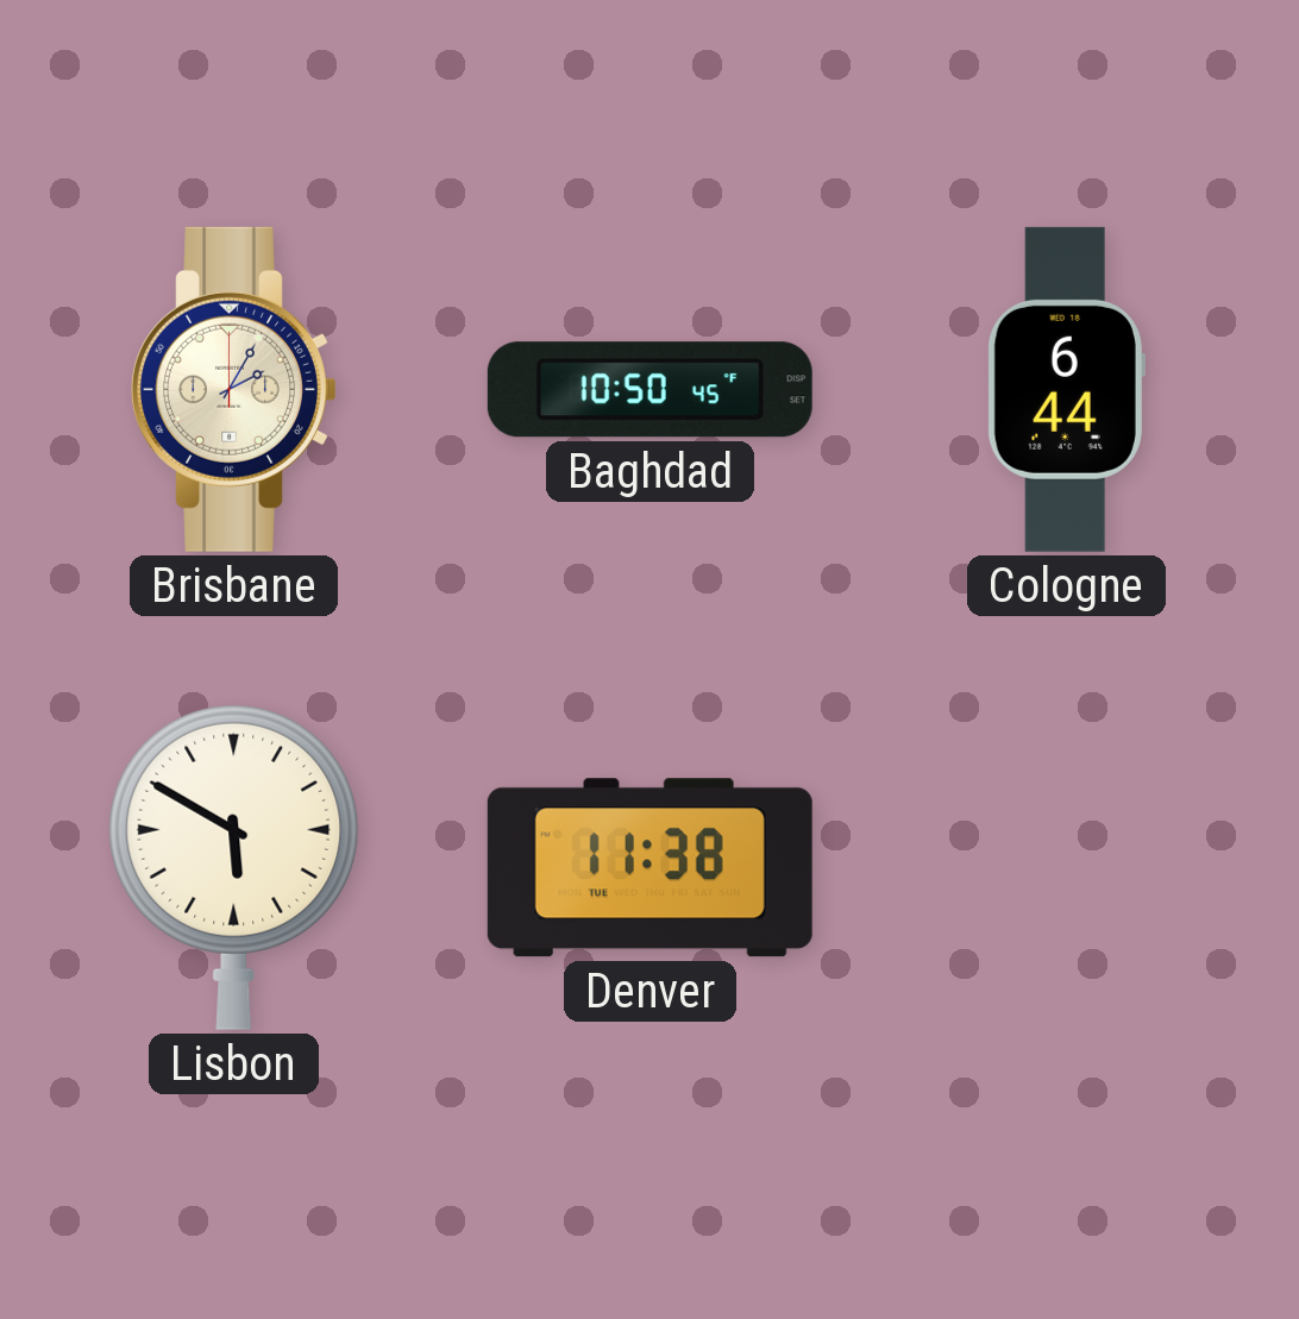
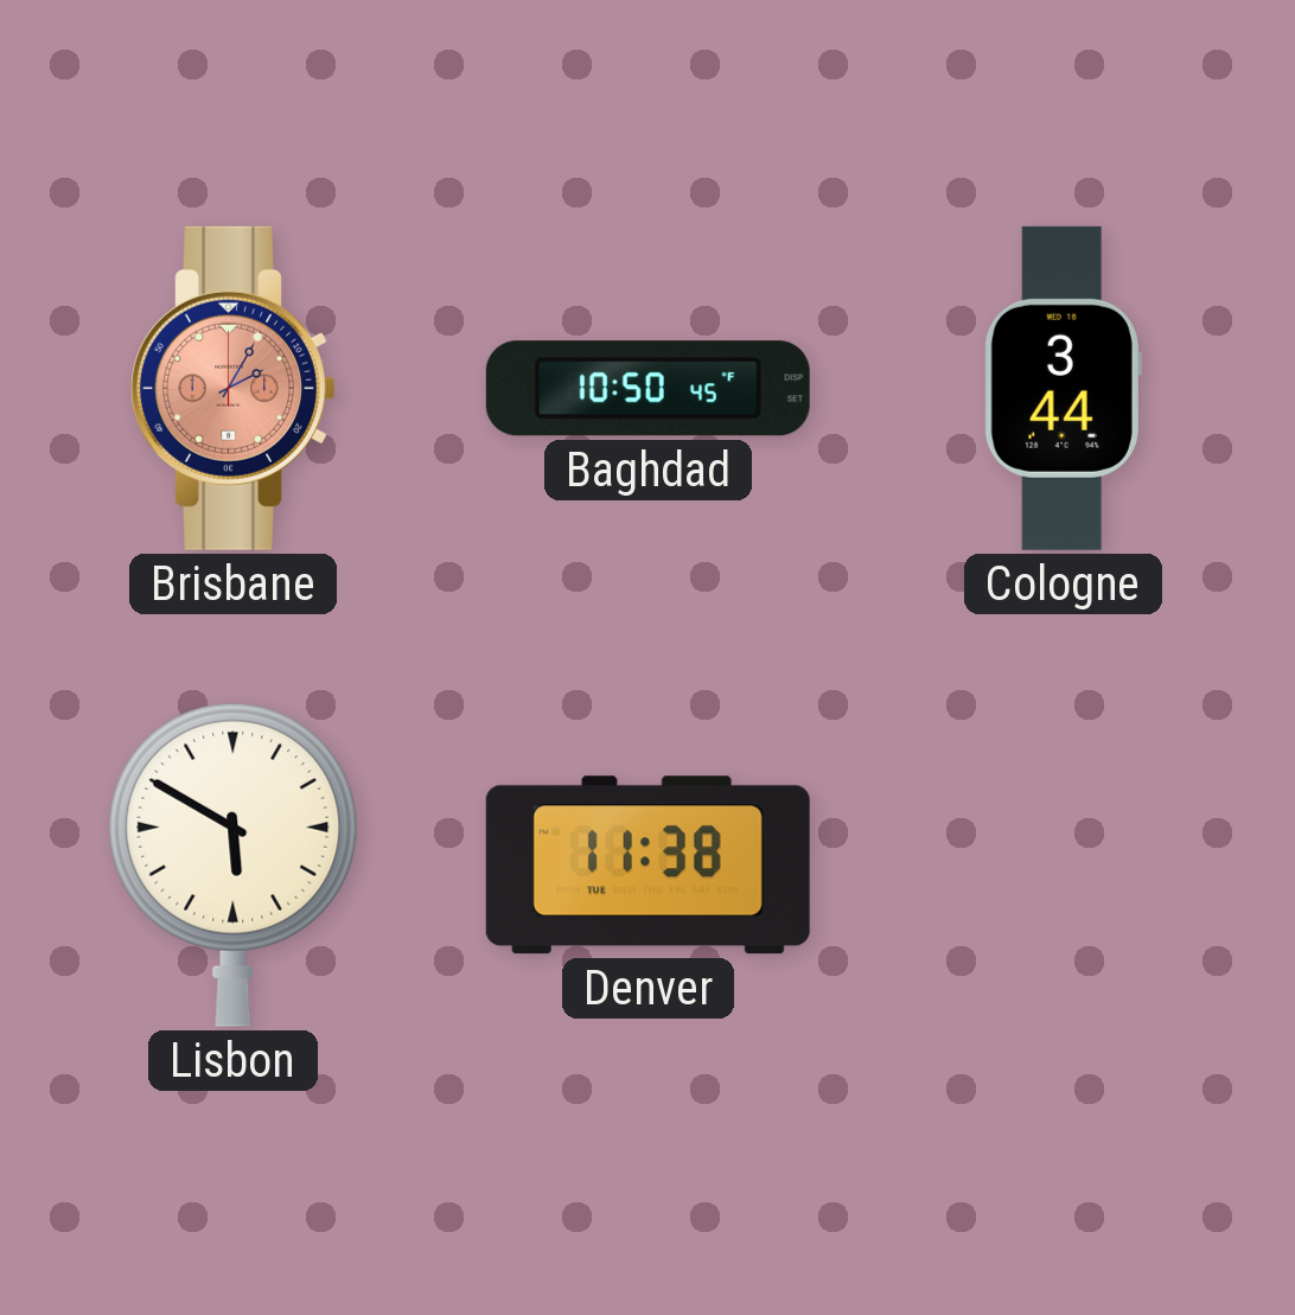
Brisbane dial: cream -> salmon
Cologne: 6:44 -> 3:44
